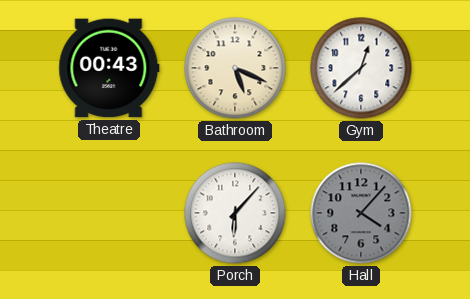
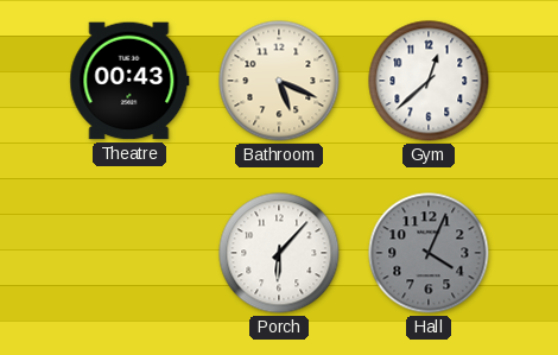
Hall: 4:07 -> 4:04
